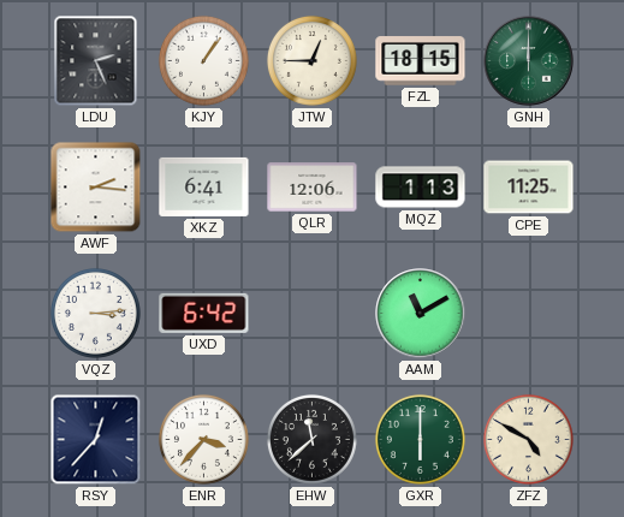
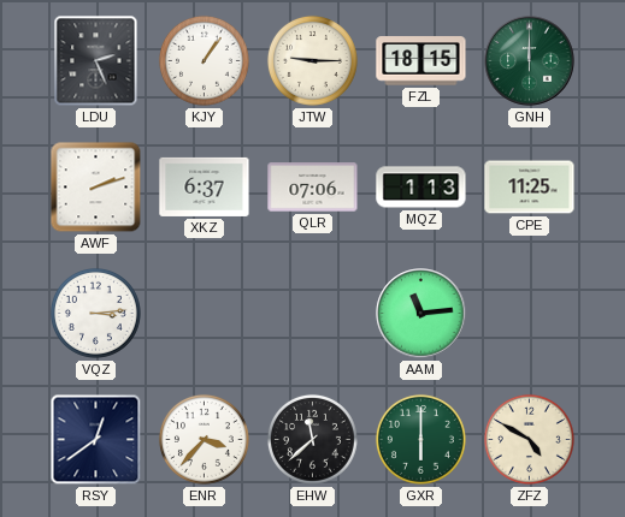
JTW: 12:45 -> 9:15
AWF: 2:16 -> 2:12
XKZ: 6:41 -> 6:37
QLR: 12:06 -> 07:06
UXD: 6:42 -> none
AAM: 11:10 -> 11:14
RSY: 12:37 -> 12:39
